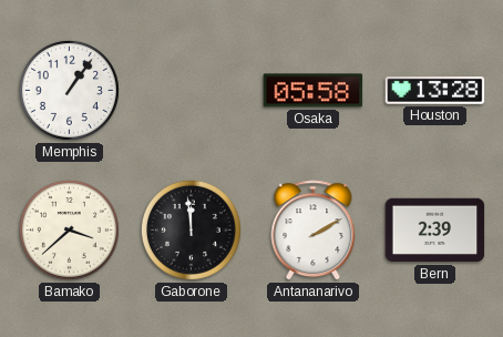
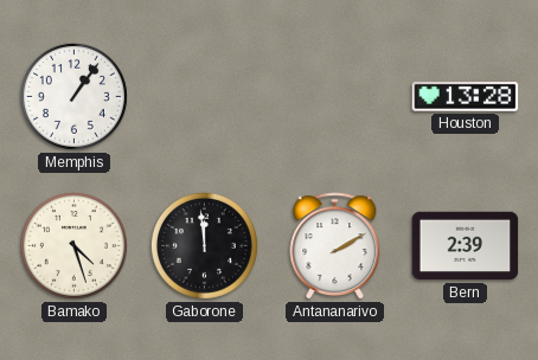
Osaka: 05:58 -> none
Bamako: 3:38 -> 4:27
